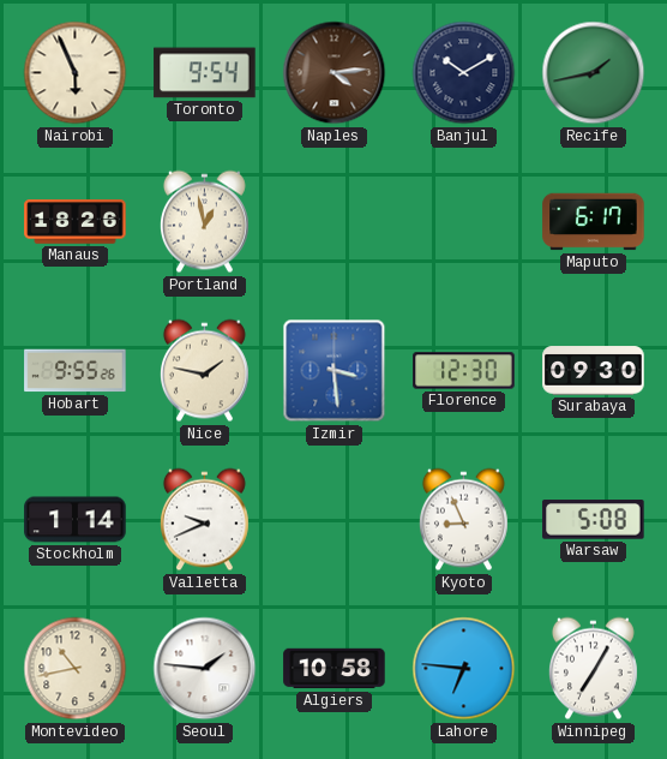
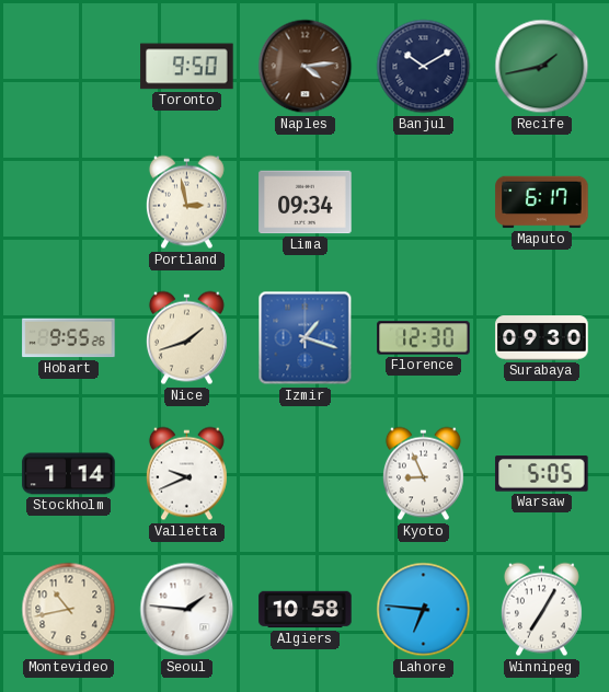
Nairobi: 5:56 -> none
Toronto: 9:54 -> 9:50
Manaus: 18:26 -> none
Portland: 12:58 -> 2:58
Lima: none -> 09:34
Nice: 1:47 -> 1:42
Izmir: 3:29 -> 1:18
Warsaw: 5:08 -> 5:05
